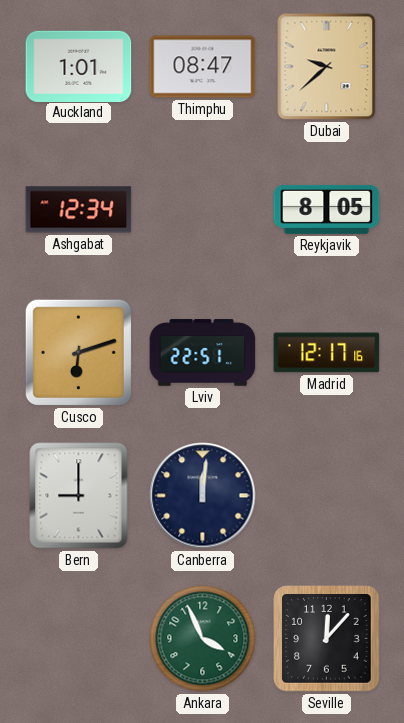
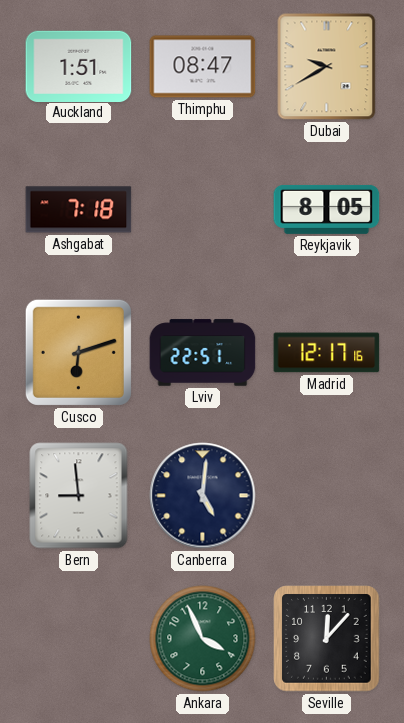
Auckland: 1:01 -> 1:51
Dubai: 9:38 -> 9:40
Ashgabat: 12:34 -> 7:18
Bern: 9:00 -> 8:59
Canberra: 12:01 -> 5:01
